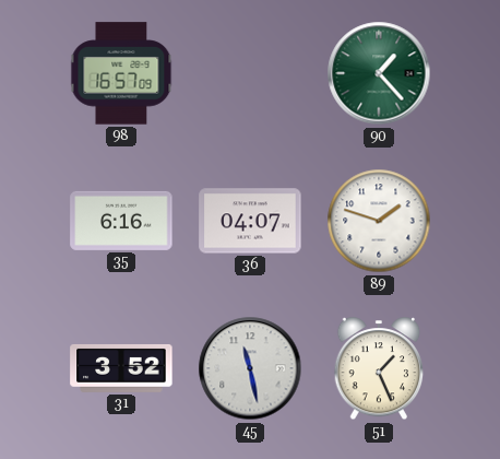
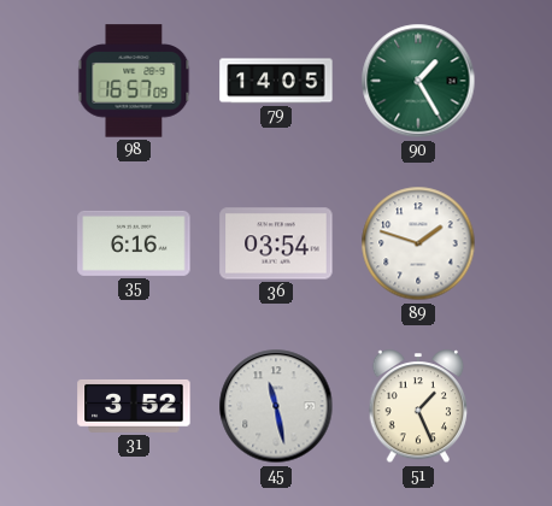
79: none -> 14:05
90: 1:23 -> 1:25
36: 04:07 -> 03:54
